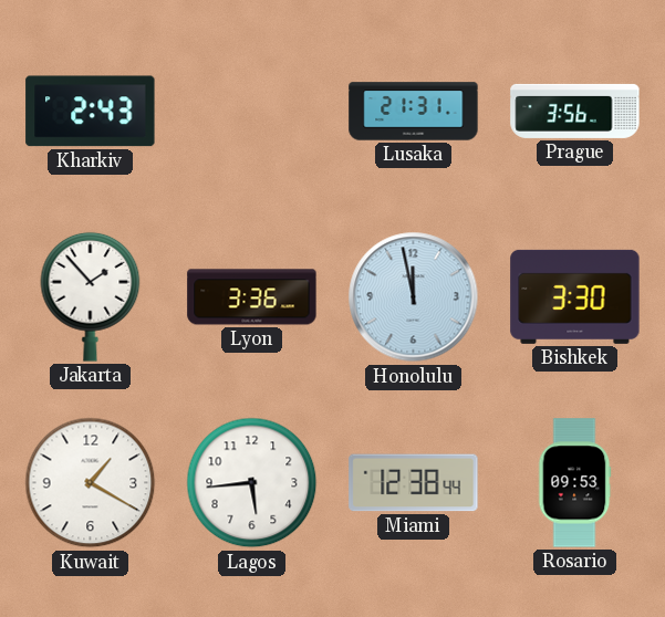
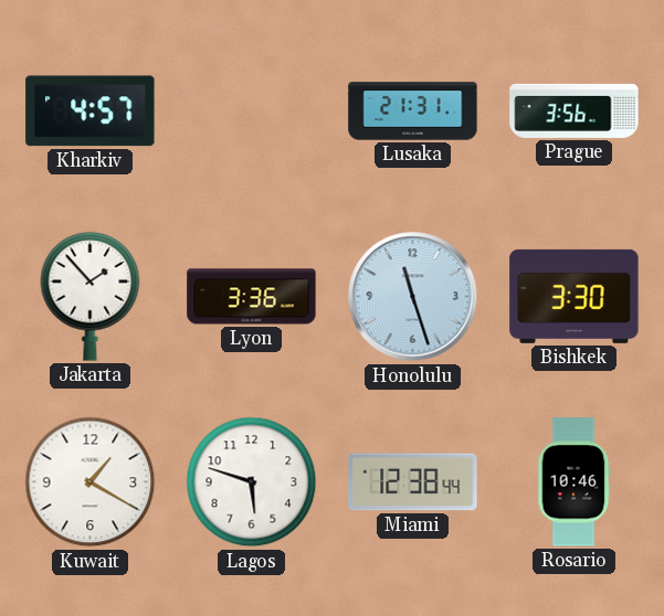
Kharkiv: 2:43 -> 4:57
Honolulu: 11:58 -> 11:27
Lagos: 5:44 -> 5:48
Rosario: 09:53 -> 10:46
